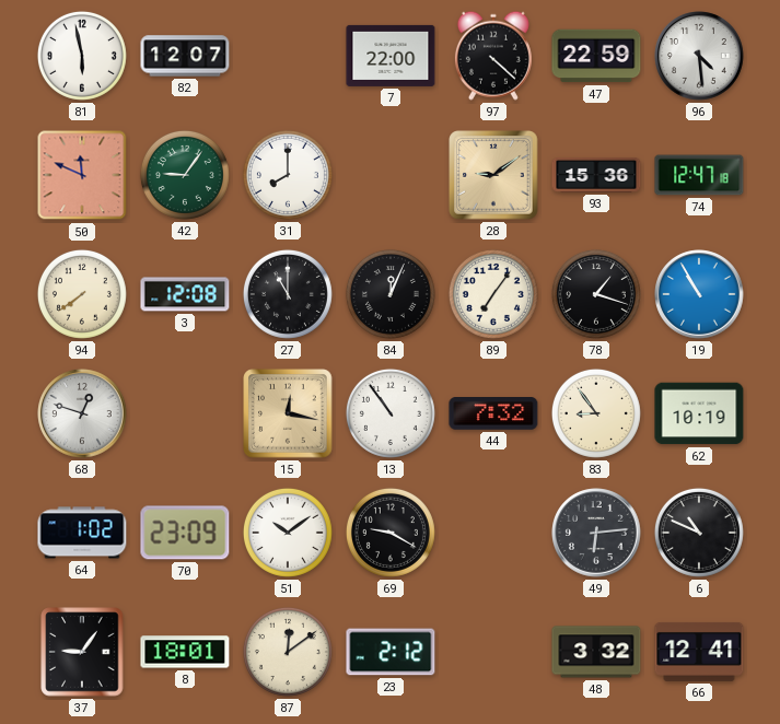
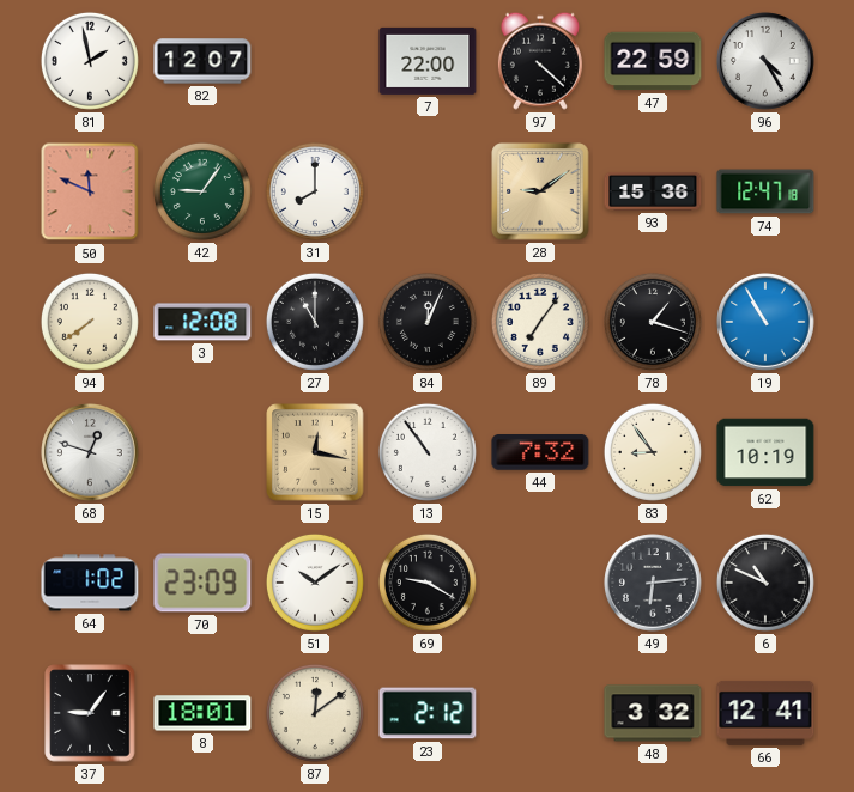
81: 5:58 -> 1:58
96: 4:29 -> 4:25
